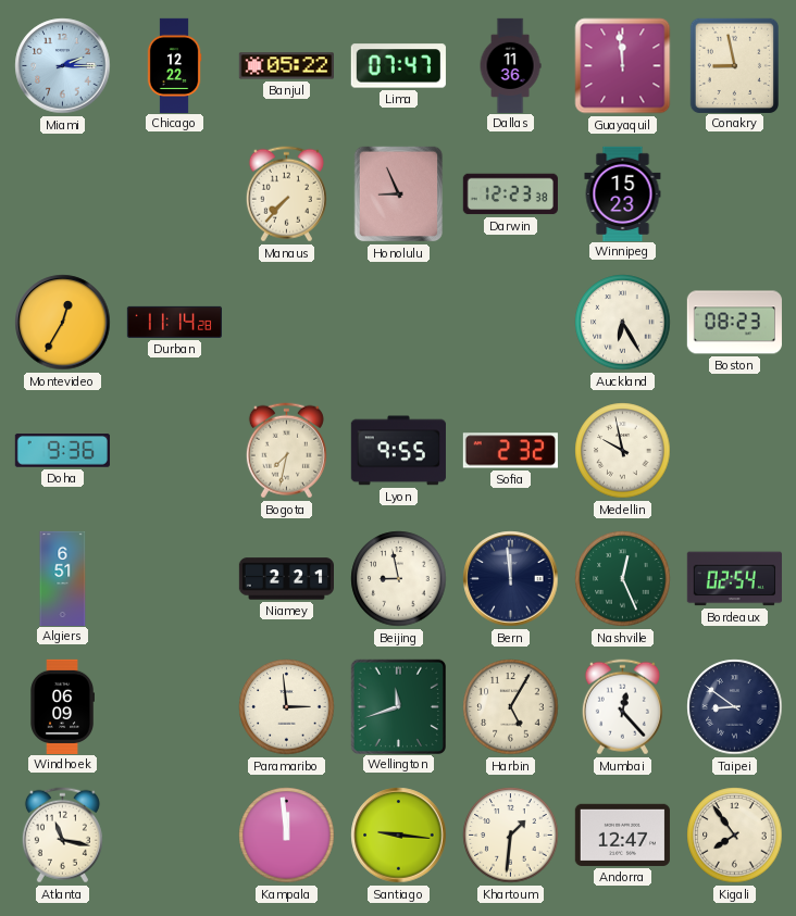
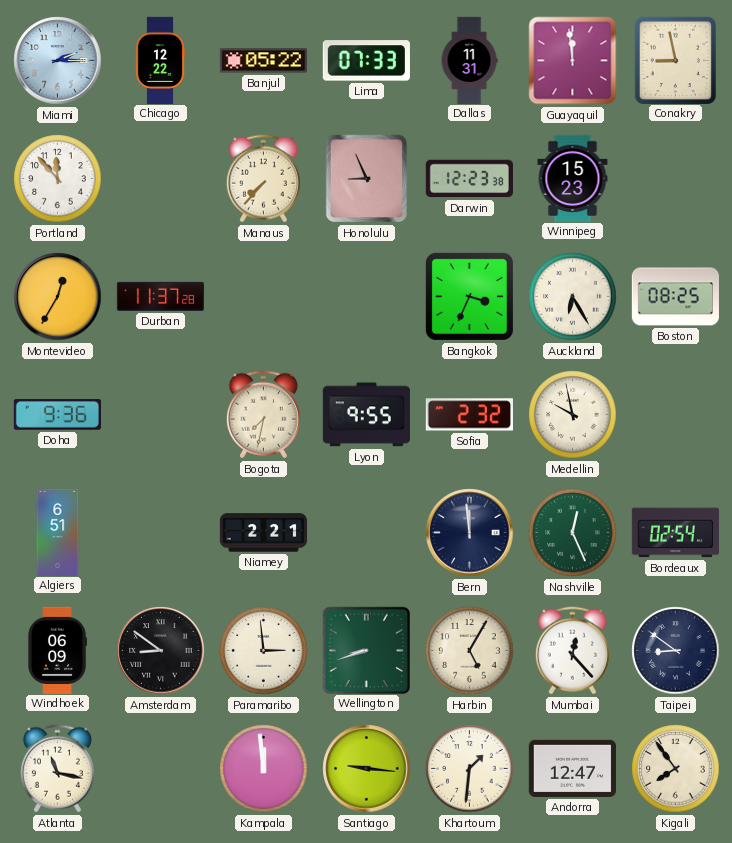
Lima: 07:47 -> 07:33
Dallas: 11:36 -> 11:31
Portland: none -> 11:53
Durban: 11:14 -> 11:37
Bangkok: none -> 3:34
Boston: 08:23 -> 08:25
Beijing: 8:58 -> none
Amsterdam: none -> 8:51
Wellington: 11:42 -> 8:42
